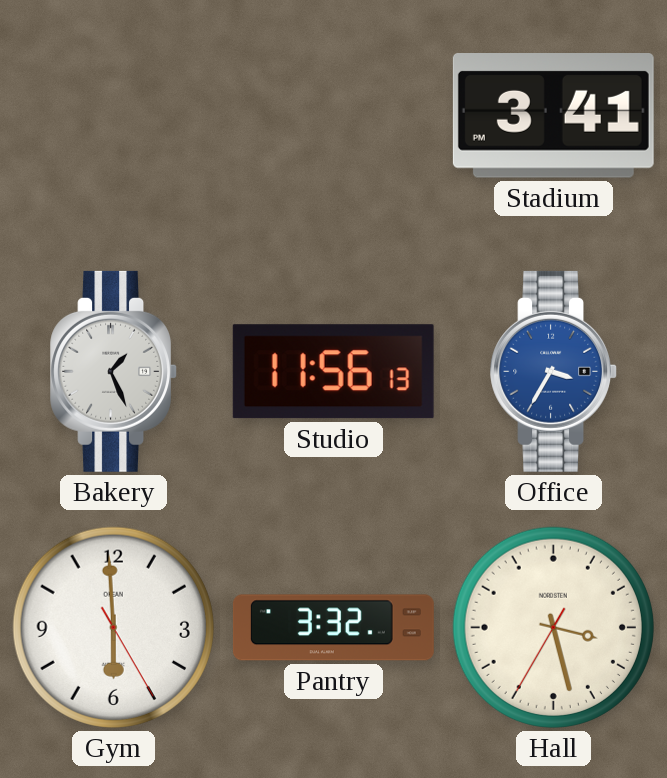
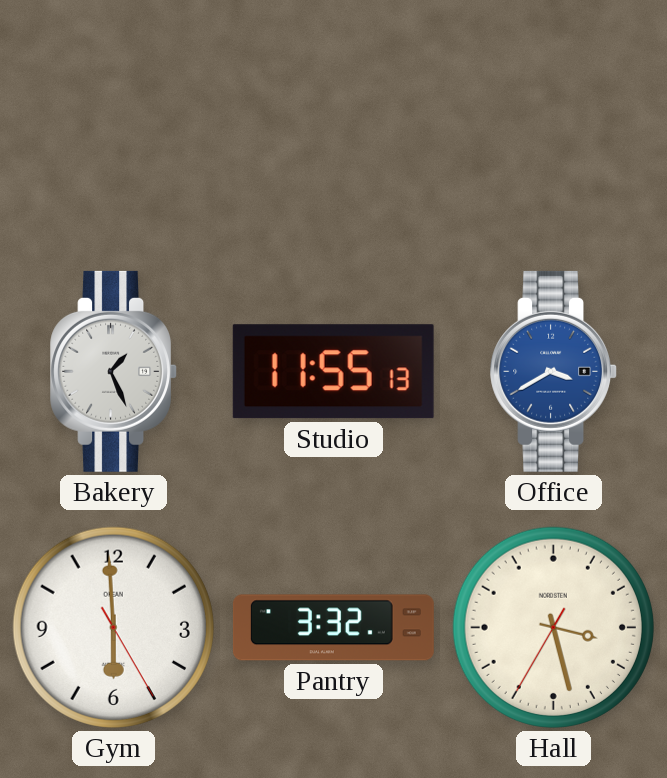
Stadium: 3:41 -> none
Studio: 11:56 -> 11:55
Office: 3:35 -> 3:40
